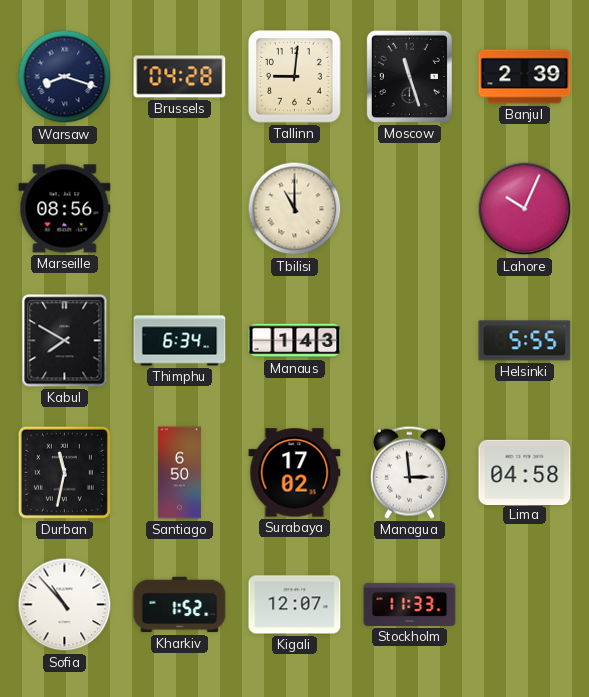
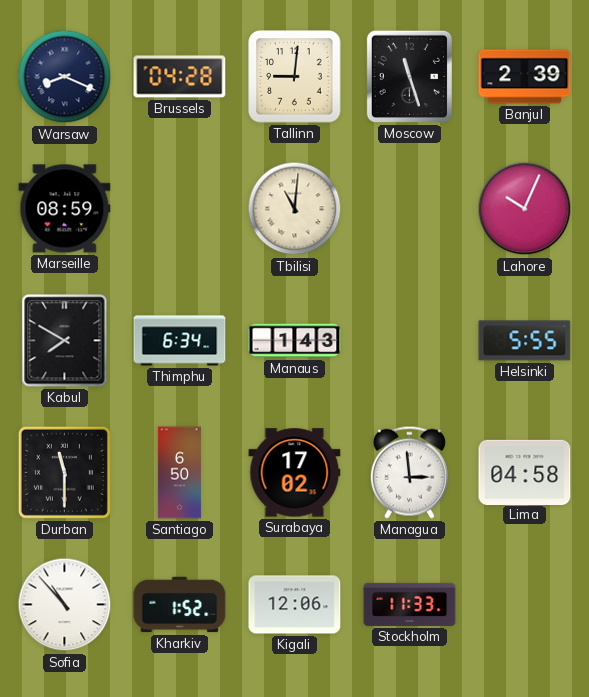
Warsaw: 8:18 -> 8:19
Marseille: 08:56 -> 08:59
Tbilisi: 11:00 -> 11:01
Durban: 11:32 -> 11:30
Kigali: 12:07 -> 12:06
